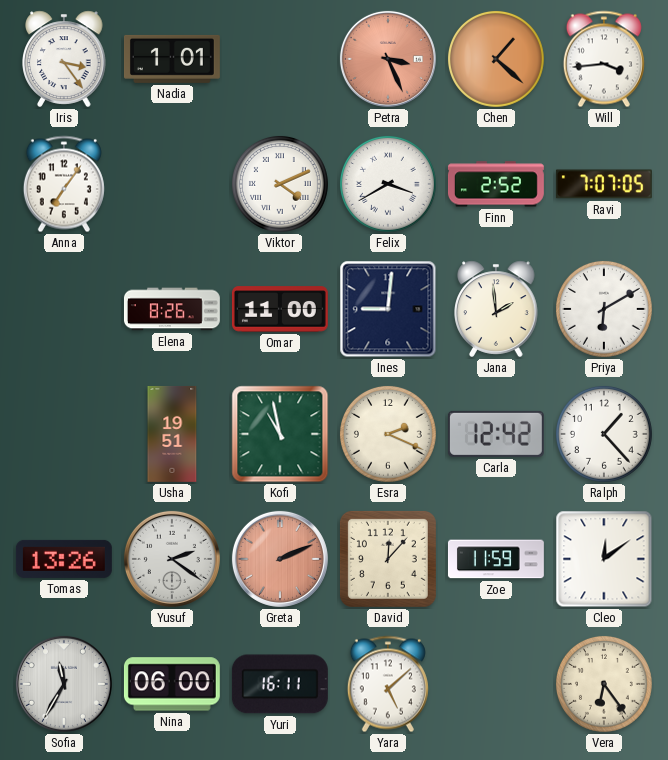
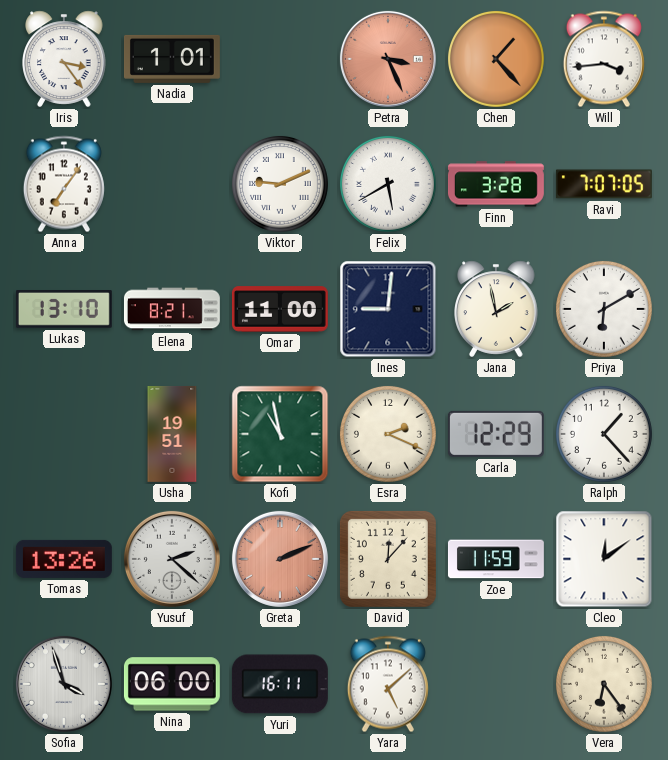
Chen: 1:22 -> 1:23
Viktor: 4:11 -> 9:11
Felix: 3:40 -> 5:40
Finn: 2:52 -> 3:28
Lukas: none -> 13:10
Elena: 8:26 -> 8:21
Jana: 1:59 -> 1:58
Carla: 12:42 -> 12:29
Yusuf: 2:21 -> 2:22
Sofia: 11:35 -> 3:57
